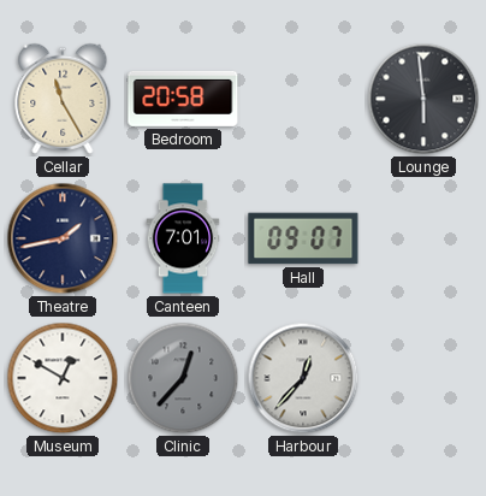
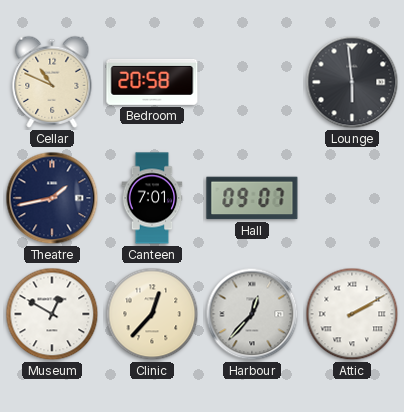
Cellar: 11:25 -> 10:49
Clinic dial: grey -> cream
Attic: none -> 2:10
